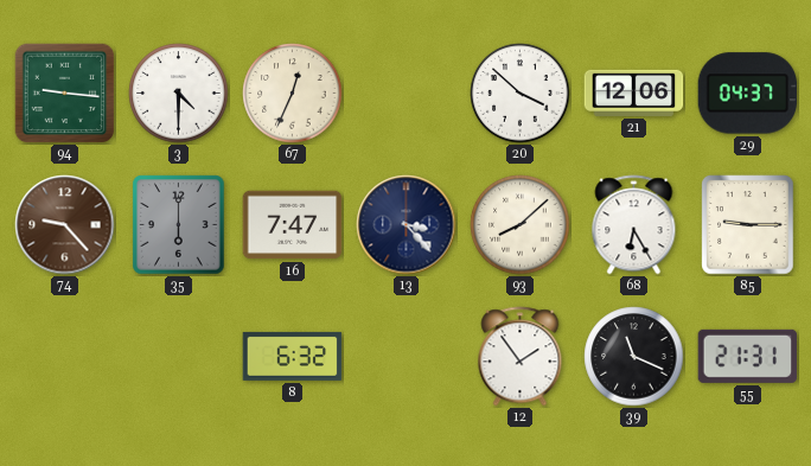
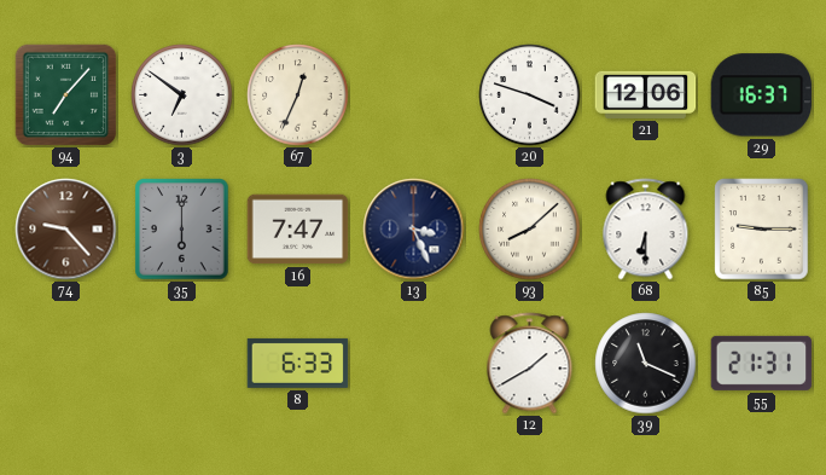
94: 9:16 -> 7:07
3: 4:30 -> 6:51
20: 3:52 -> 3:48
29: 04:37 -> 16:37
13: 3:23 -> 3:26
68: 6:25 -> 6:30
8: 6:32 -> 6:33
12: 1:54 -> 1:40
